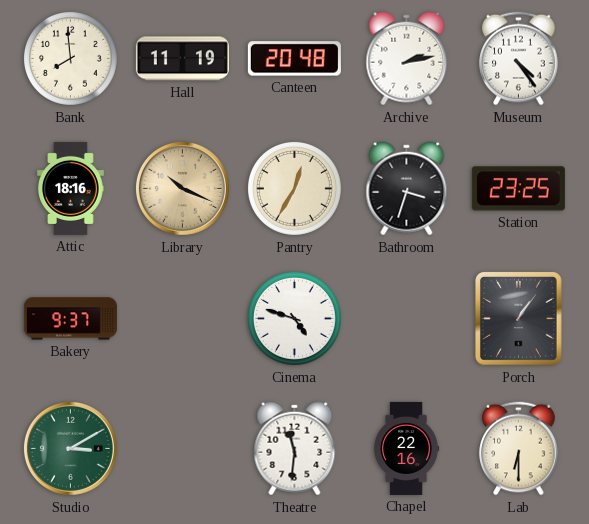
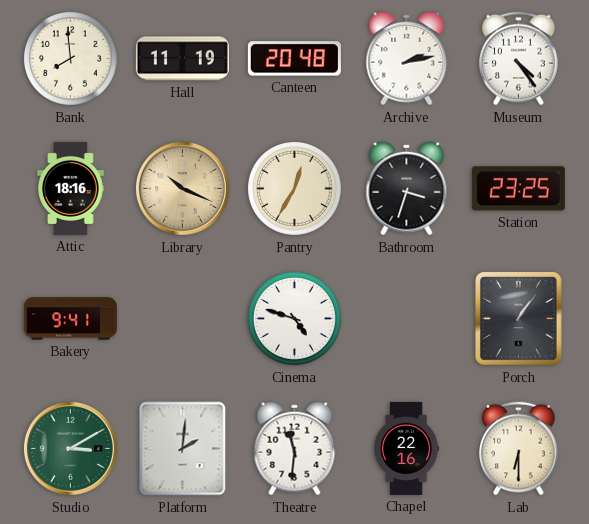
Bakery: 9:37 -> 9:41
Platform: none -> 2:01
